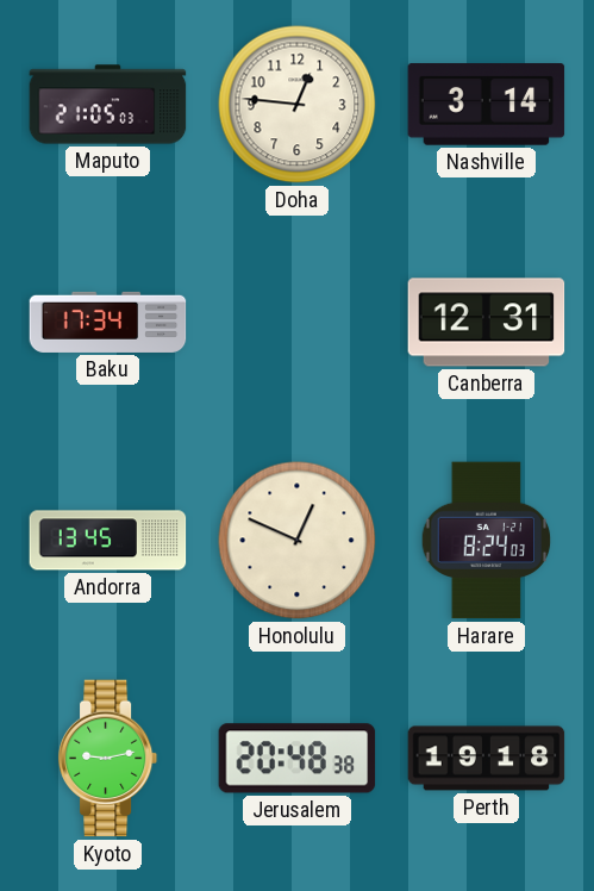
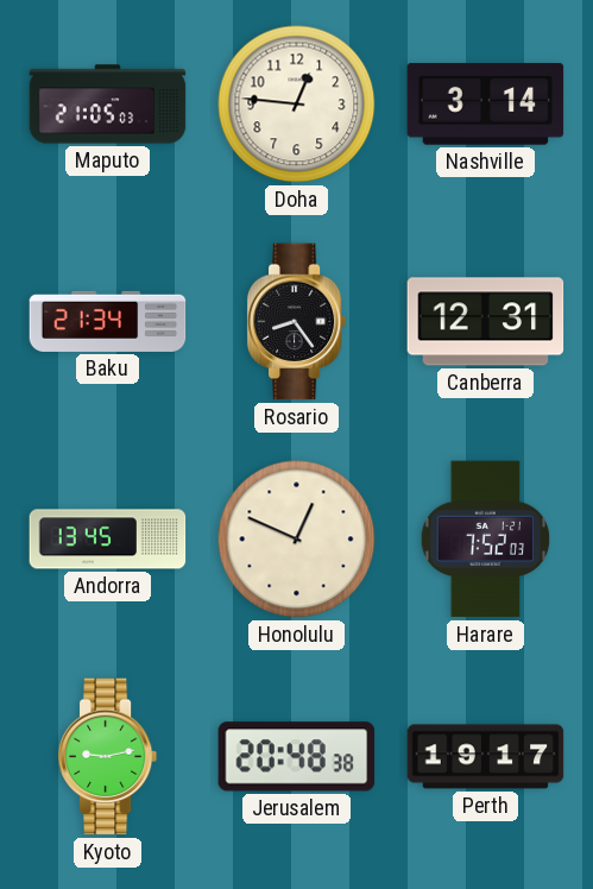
Baku: 17:34 -> 21:34
Rosario: none -> 8:24
Harare: 8:24 -> 7:52
Perth: 19:18 -> 19:17
